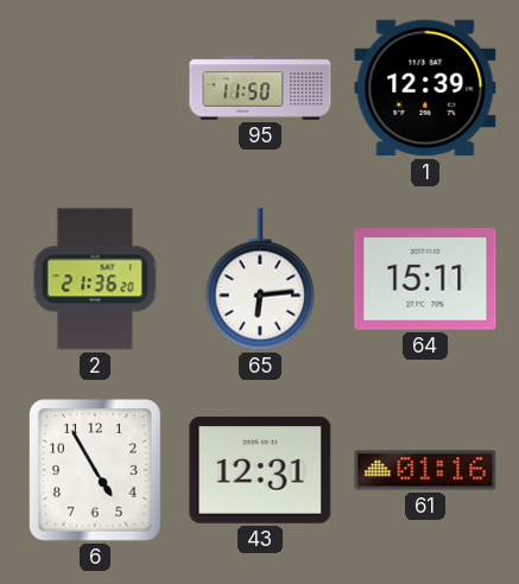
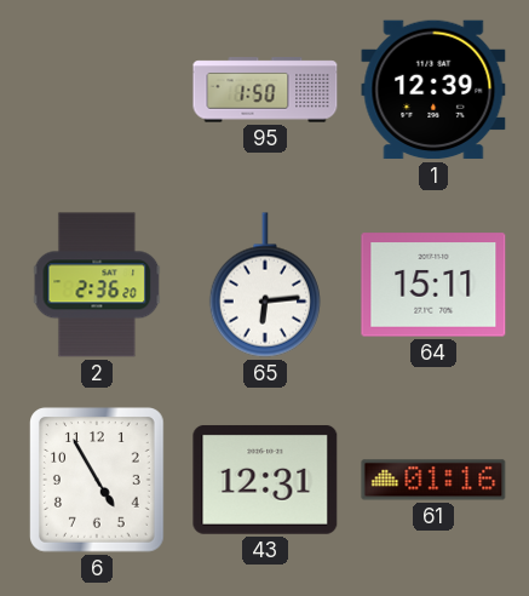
95: 11:50 -> 1:50
2: 21:36 -> 2:36
